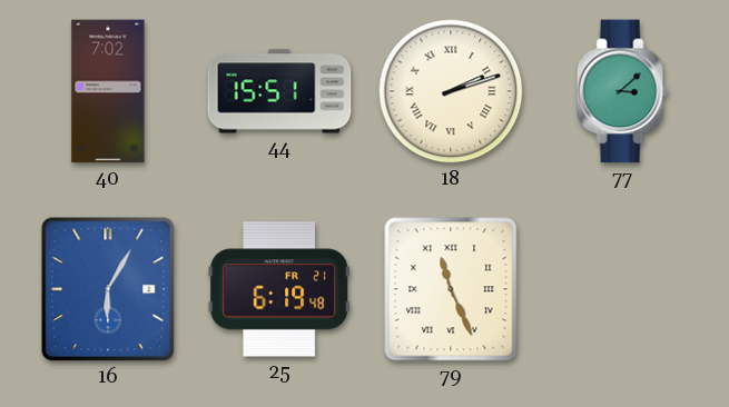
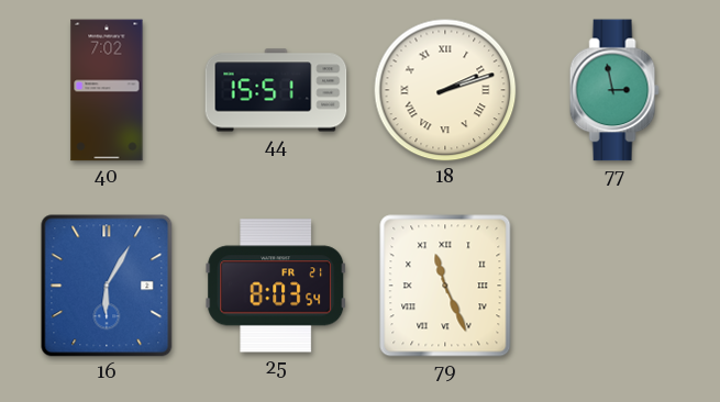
77: 3:08 -> 2:58
25: 6:19 -> 8:03
